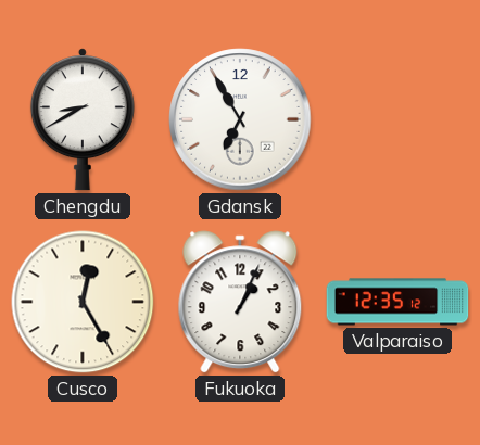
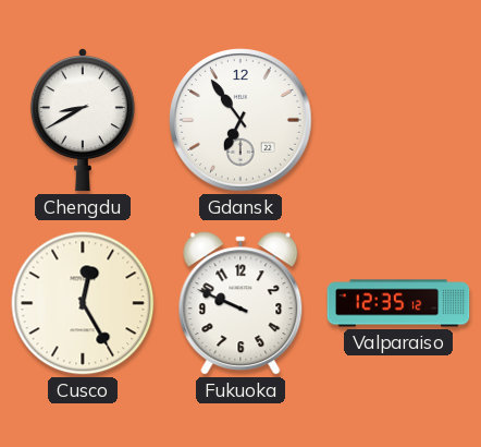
Gdansk: 6:55 -> 6:54
Fukuoka: 1:04 -> 9:49
